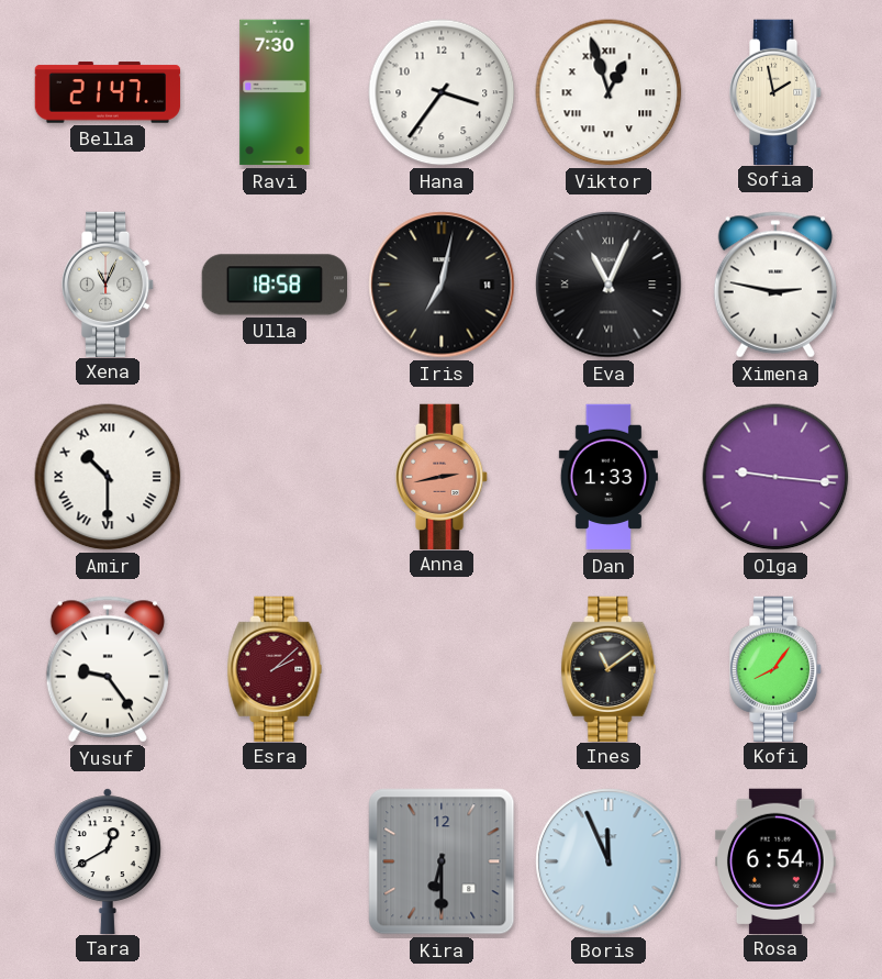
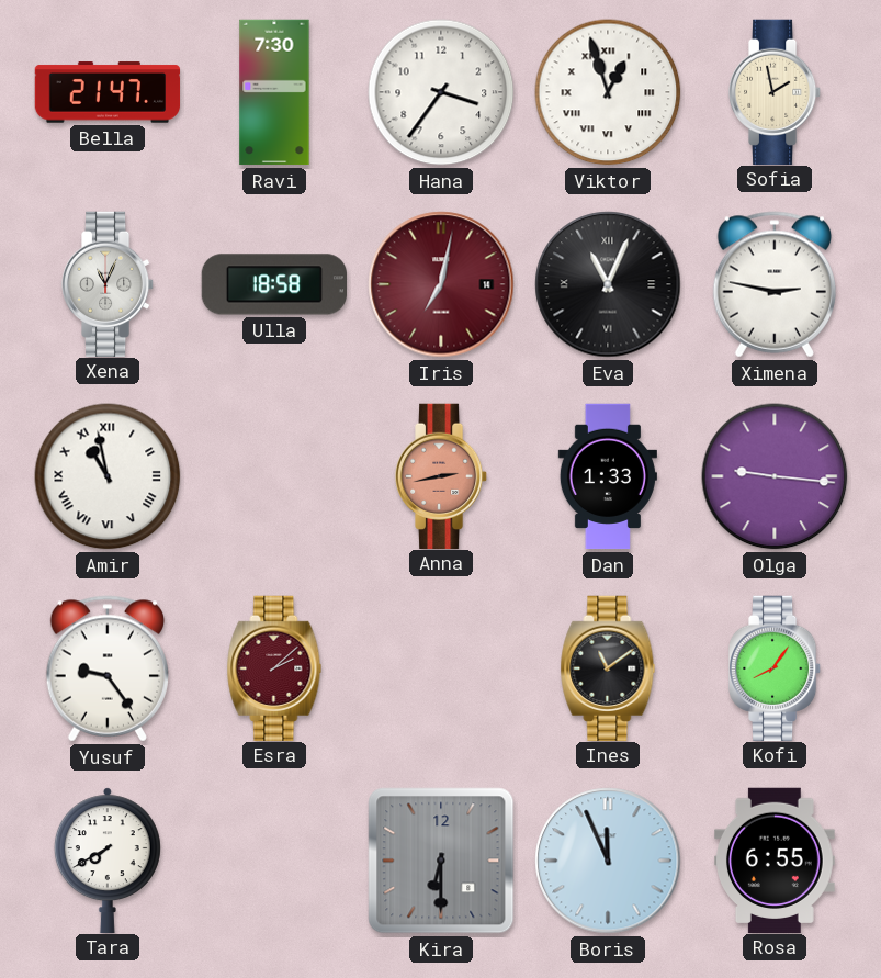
Iris dial: black -> burgundy
Amir: 10:30 -> 10:58
Tara: 12:40 -> 7:40
Rosa: 6:54 -> 6:55
